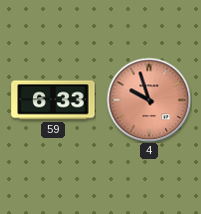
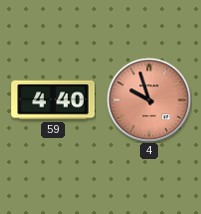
59: 6:33 -> 4:40
